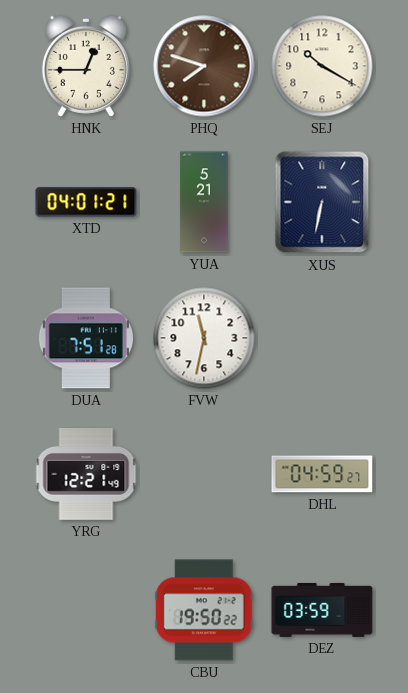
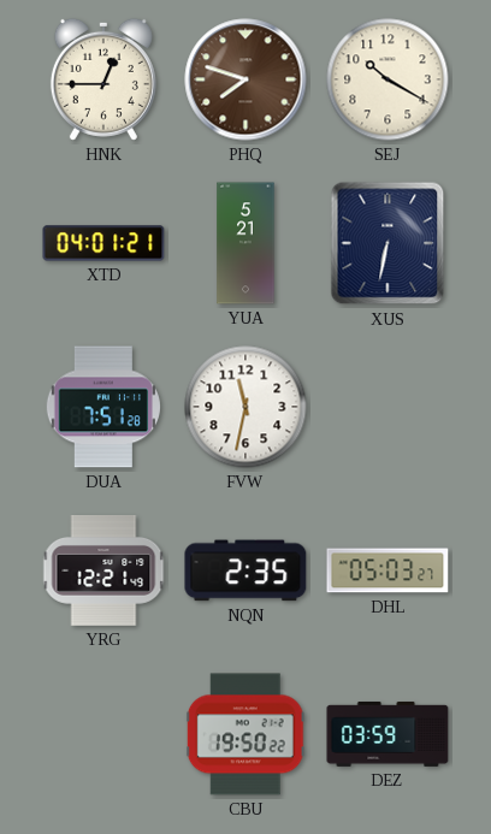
NQN: none -> 2:35
DHL: 04:59 -> 05:03
